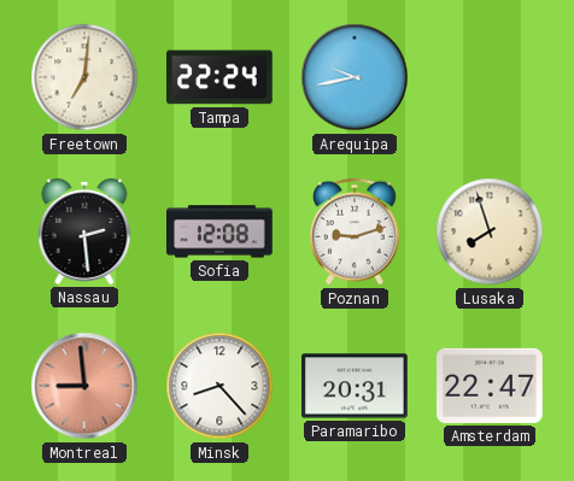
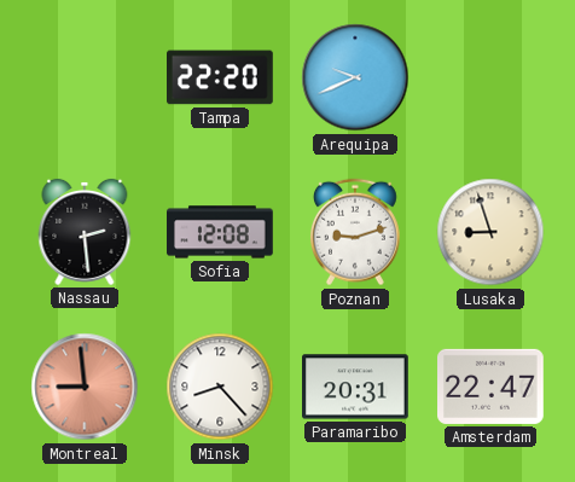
Freetown: 7:01 -> none
Tampa: 22:24 -> 22:20
Arequipa: 9:43 -> 9:41
Lusaka: 7:57 -> 8:57
